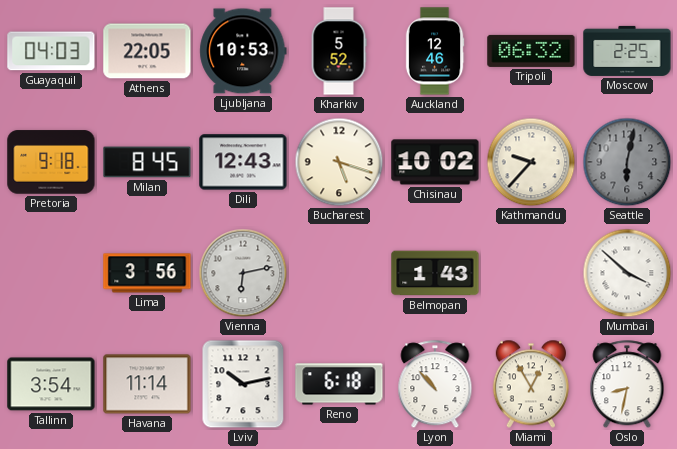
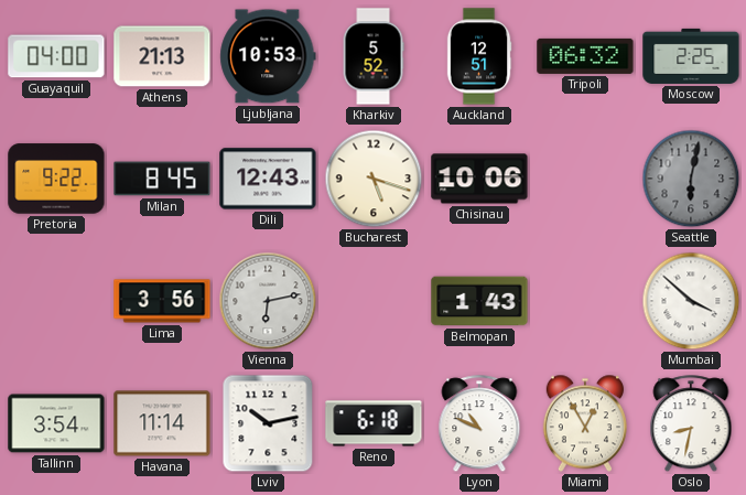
Guayaquil: 04:03 -> 04:00
Athens: 22:05 -> 21:13
Auckland: 12:46 -> 12:51
Pretoria: 9:18 -> 9:22
Chisinau: 10:02 -> 10:06
Kathmandu: 9:37 -> none
Lyon: 10:53 -> 10:49
